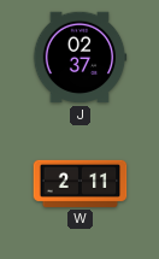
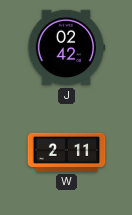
J: 02:37 -> 02:42
